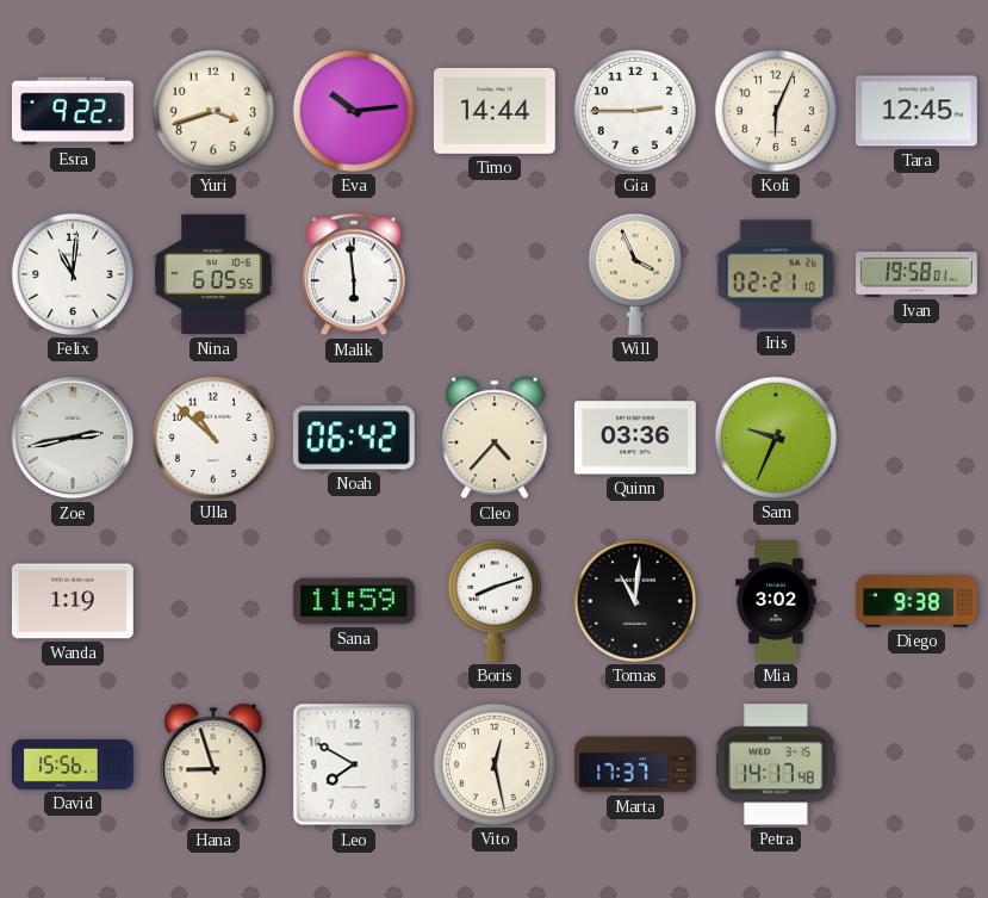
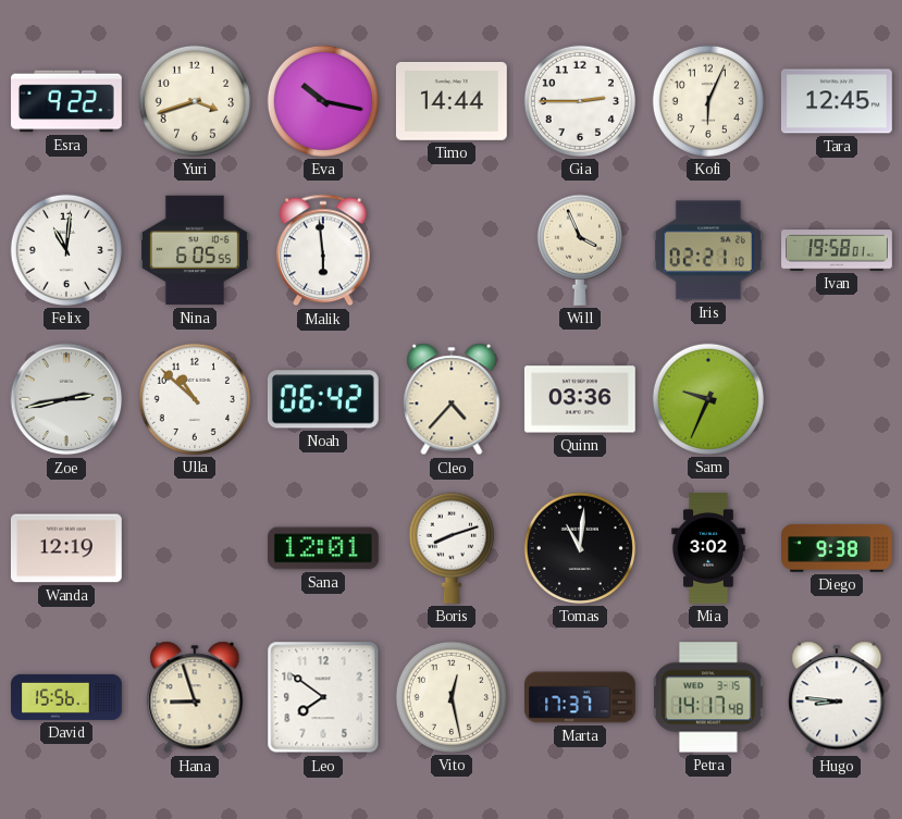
Eva: 10:14 -> 10:17
Wanda: 1:19 -> 12:19
Sana: 11:59 -> 12:01
Leo: 7:50 -> 7:51
Hugo: none -> 8:46
